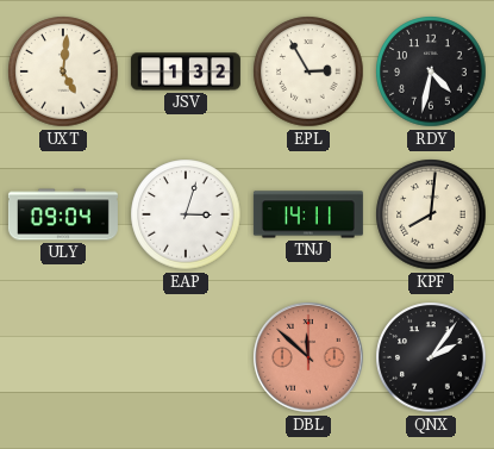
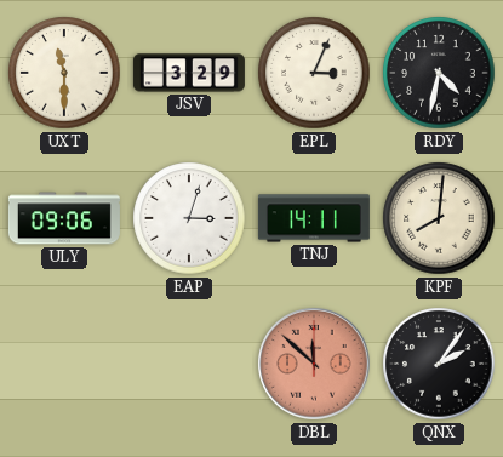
UXT: 5:01 -> 11:30
JSV: 1:32 -> 3:29
EPL: 2:55 -> 3:04
ULY: 09:04 -> 09:06
